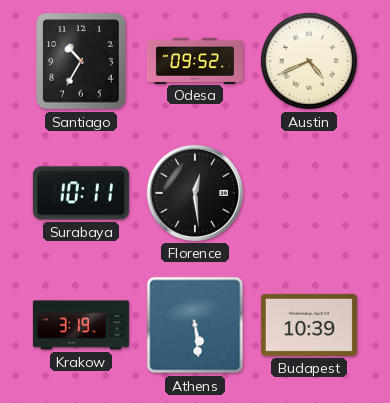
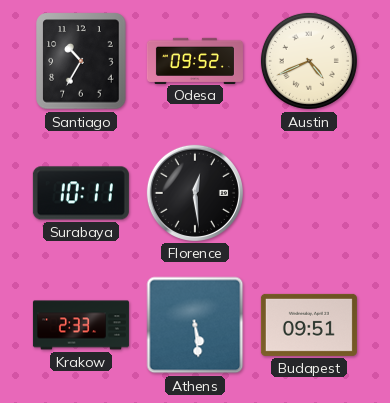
Krakow: 3:19 -> 2:33
Budapest: 10:39 -> 09:51
